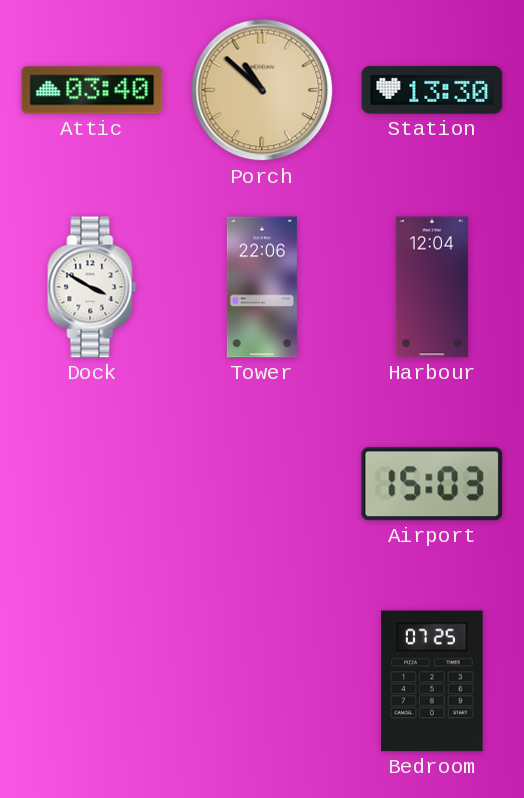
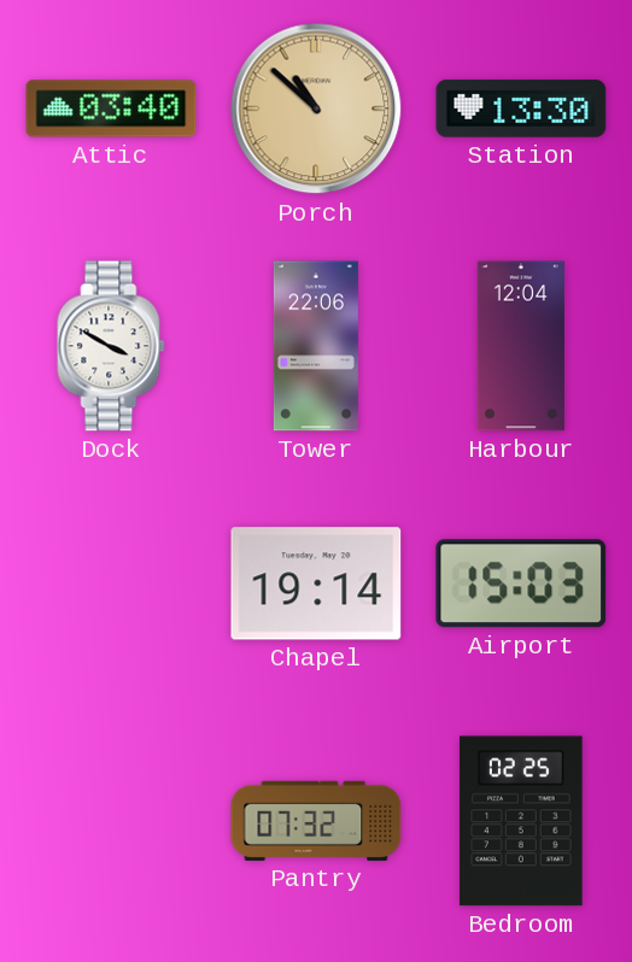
Chapel: none -> 19:14
Pantry: none -> 07:32
Bedroom: 07:25 -> 02:25
